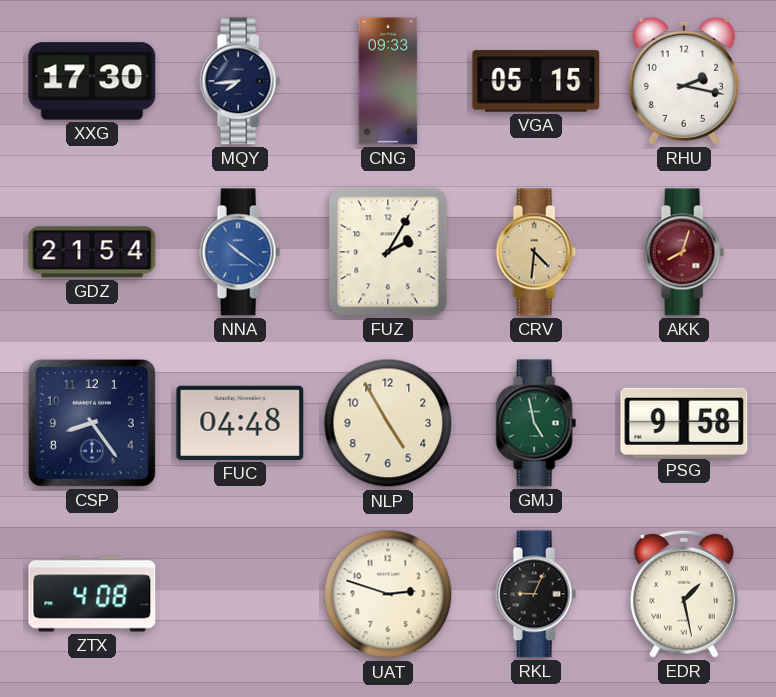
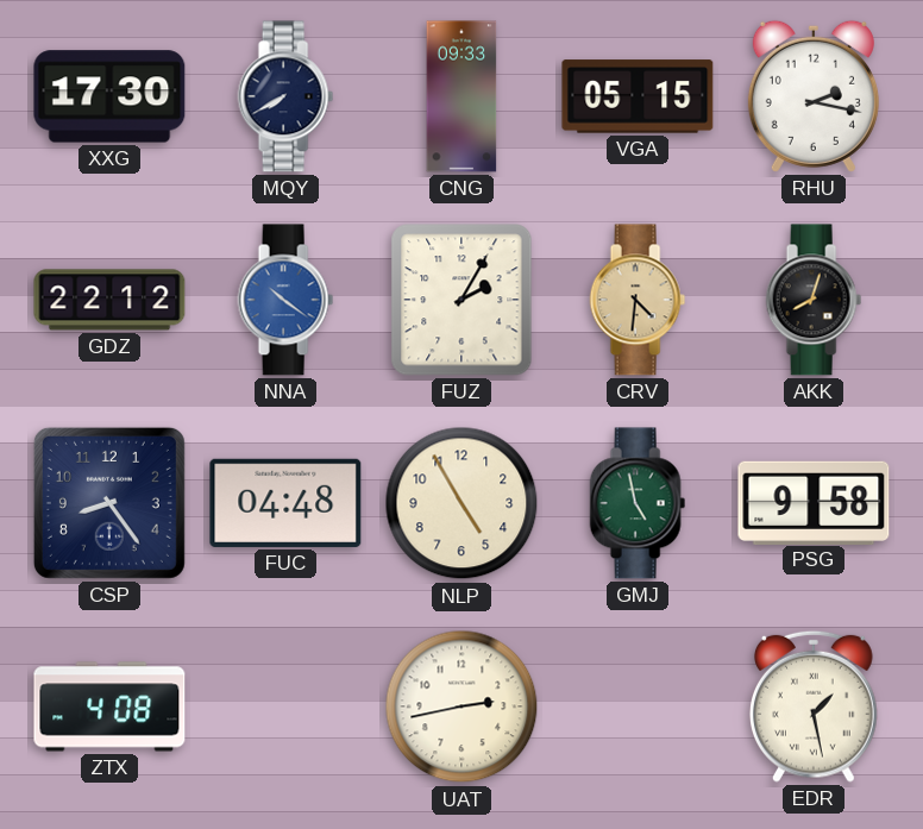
MQY: 7:44 -> 7:40
GDZ: 21:54 -> 22:12
AKK dial: burgundy -> black
UAT: 2:48 -> 2:43
RKL: 9:04 -> none
